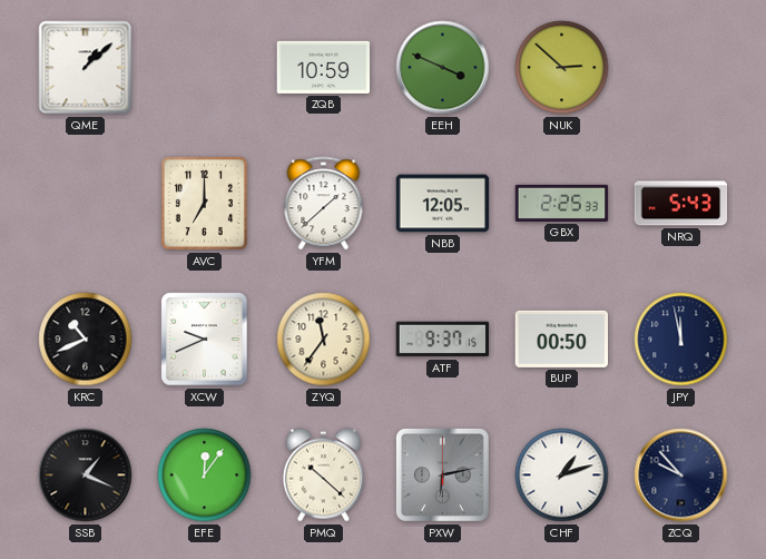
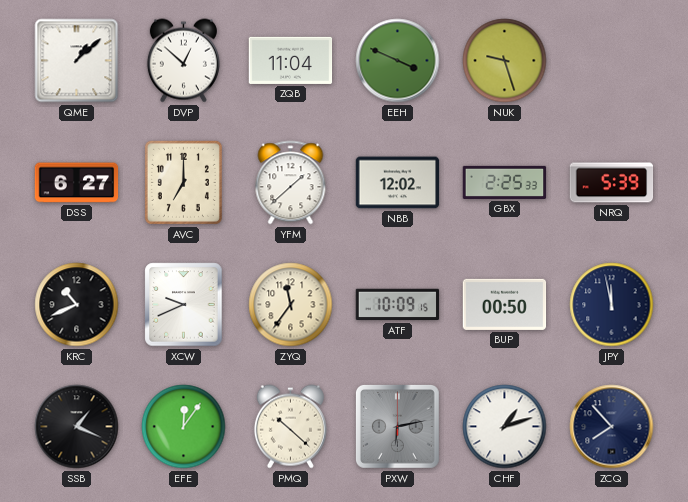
DVP: none -> 12:52
ZQB: 10:59 -> 11:04
NUK: 2:52 -> 9:27
DSS: none -> 6:27
NBB: 12:05 -> 12:02
NRQ: 5:43 -> 5:39
ATF: 9:37 -> 10:09
ZCQ: 9:53 -> 7:53
